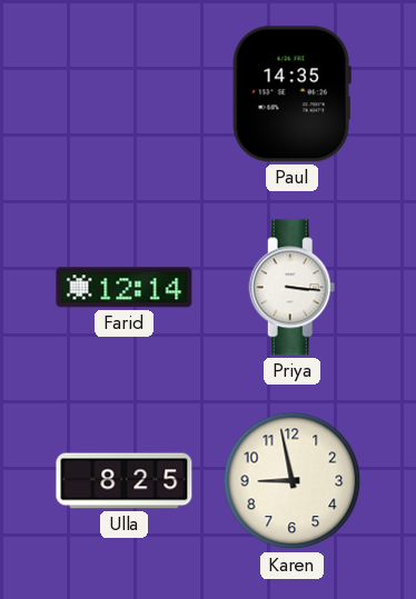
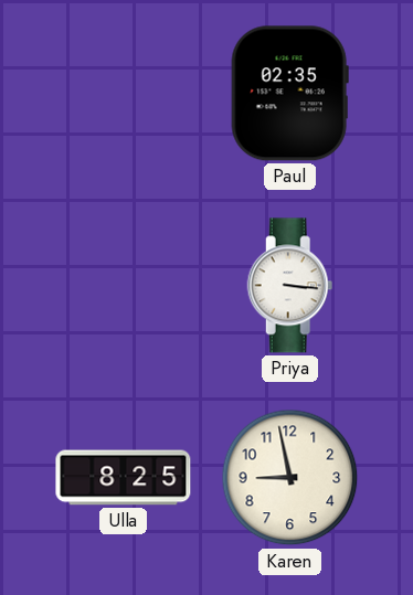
Paul: 14:35 -> 02:35
Farid: 12:14 -> none
